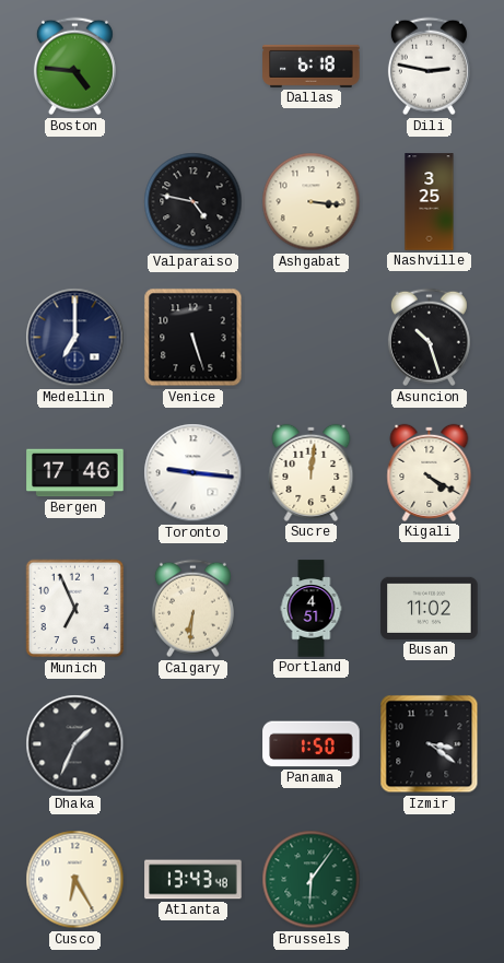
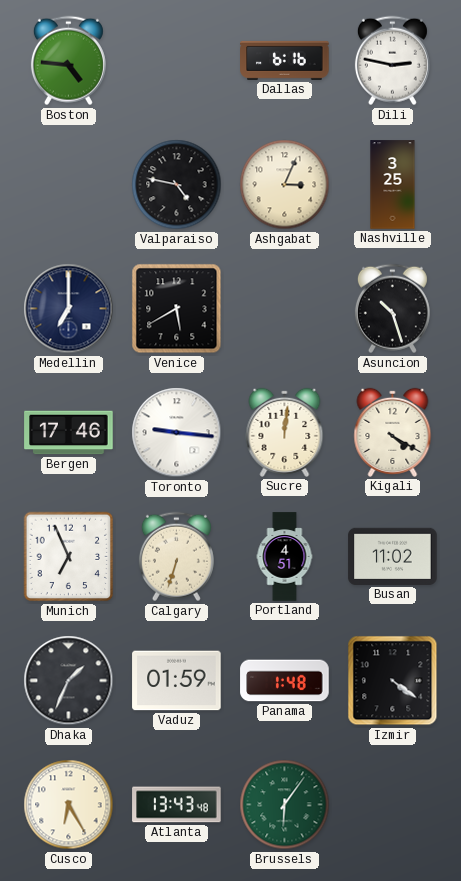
Dallas: 6:18 -> 6:16
Ashgabat: 3:16 -> 3:04
Venice: 5:27 -> 5:40
Calgary: 6:31 -> 6:33
Vaduz: none -> 01:59
Panama: 1:50 -> 1:48
Izmir: 3:21 -> 4:21
